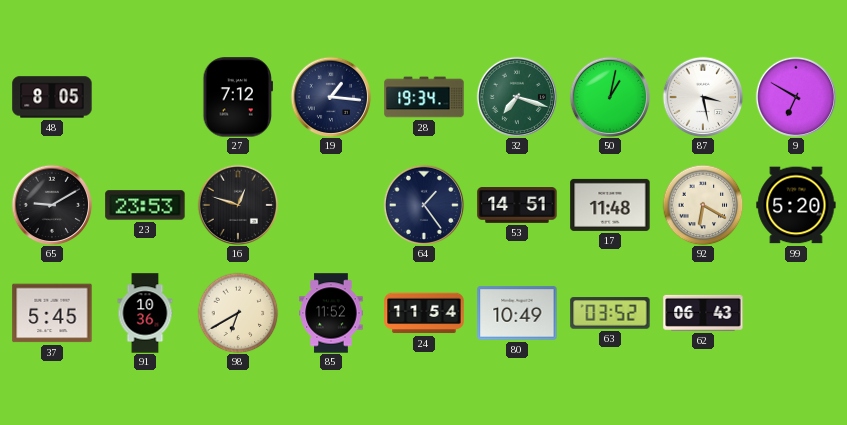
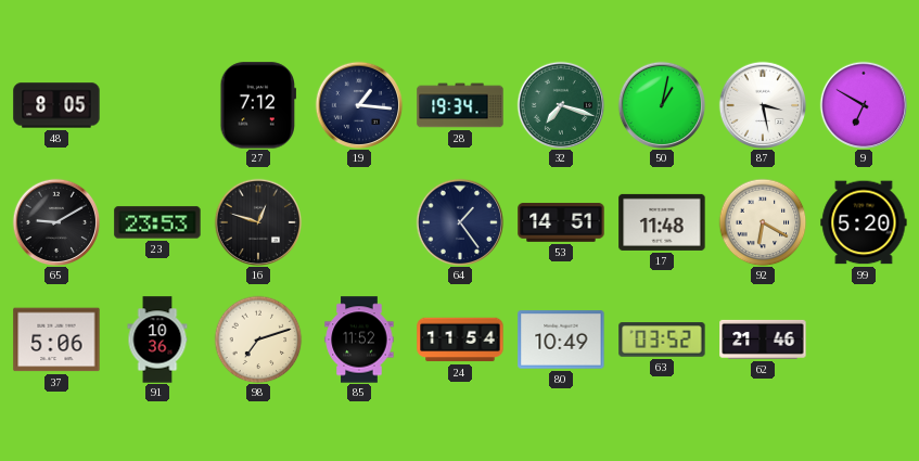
37: 5:45 -> 5:06
98: 6:40 -> 7:12
62: 06:43 -> 21:46
